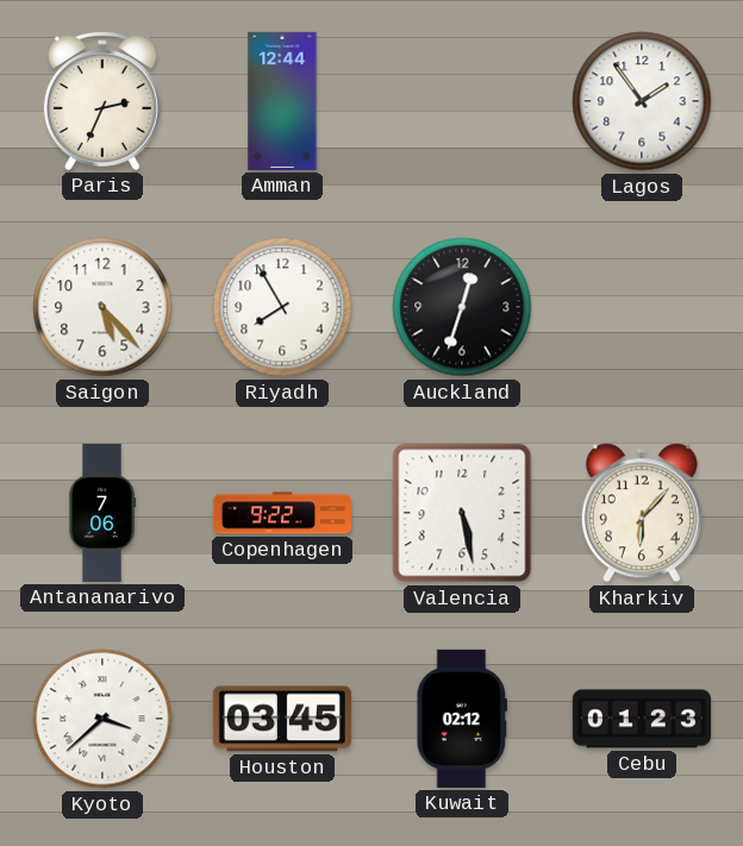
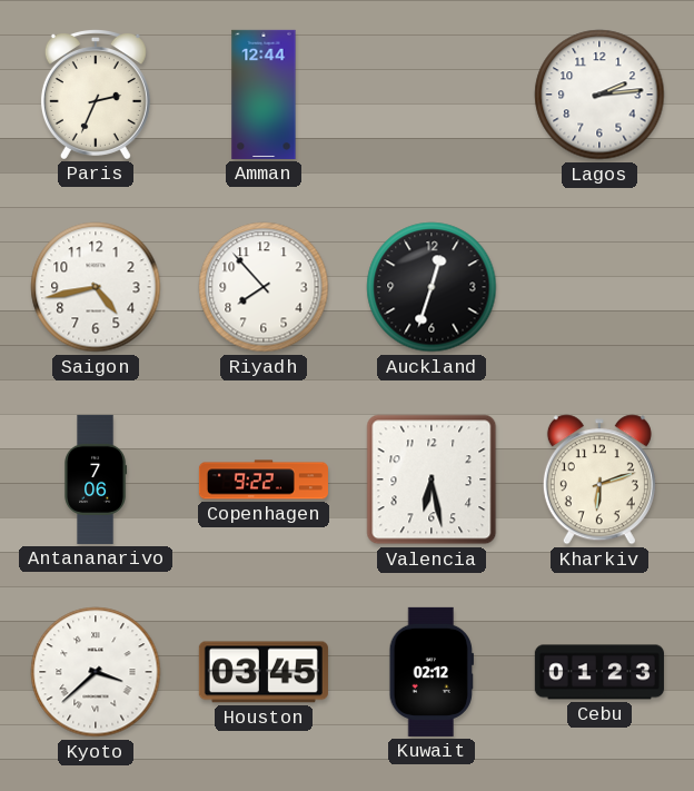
Lagos: 1:54 -> 2:14
Saigon: 5:23 -> 4:43
Riyadh: 7:55 -> 7:53
Valencia: 5:28 -> 6:28
Kharkiv: 6:07 -> 6:12
